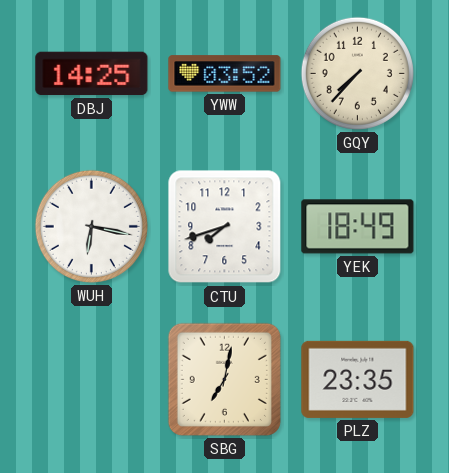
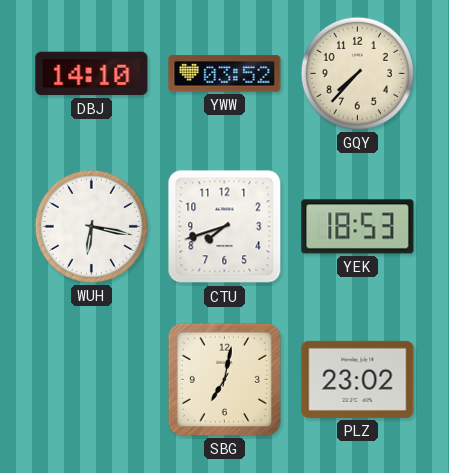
DBJ: 14:25 -> 14:10
YEK: 18:49 -> 18:53
PLZ: 23:35 -> 23:02
